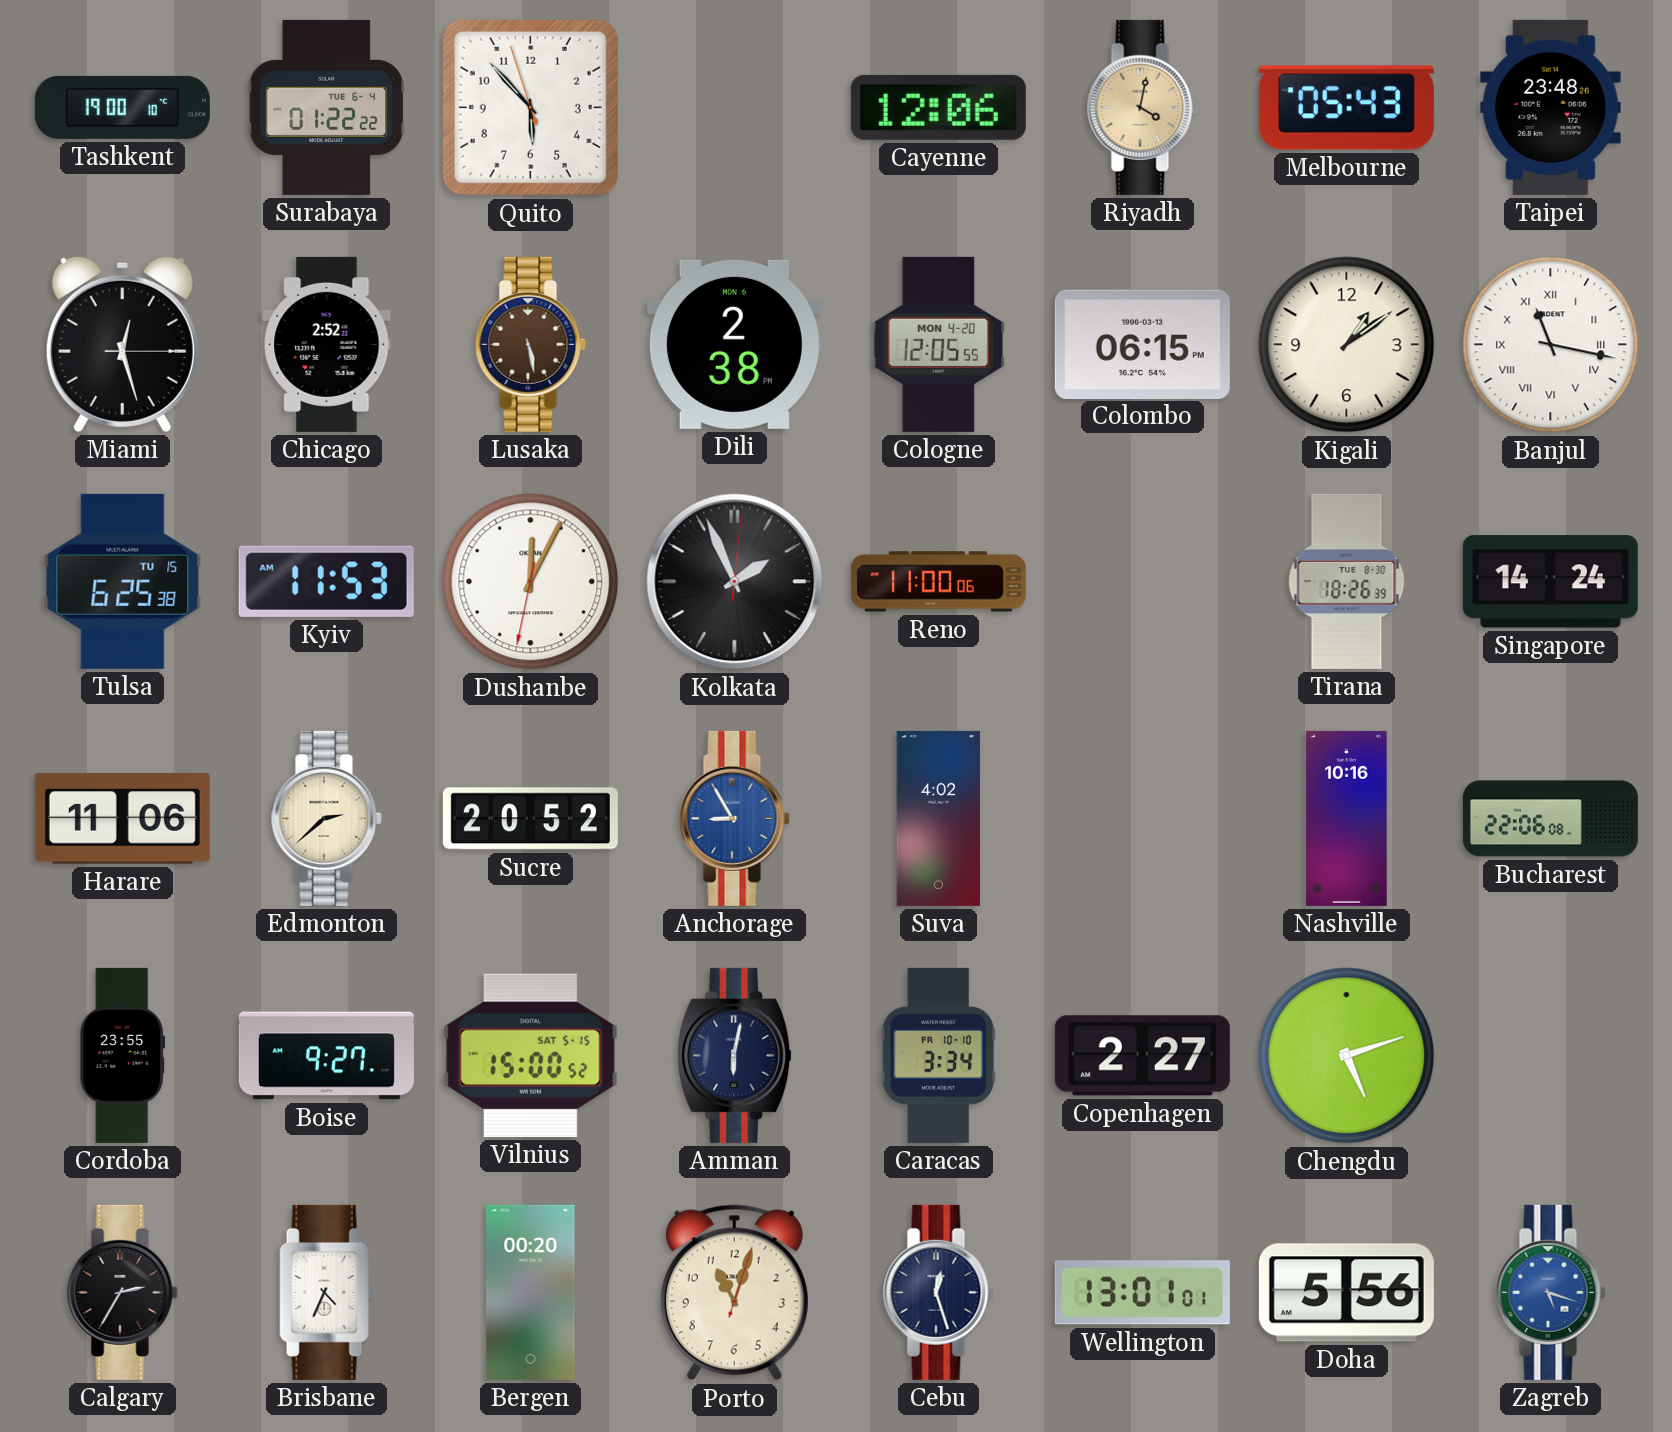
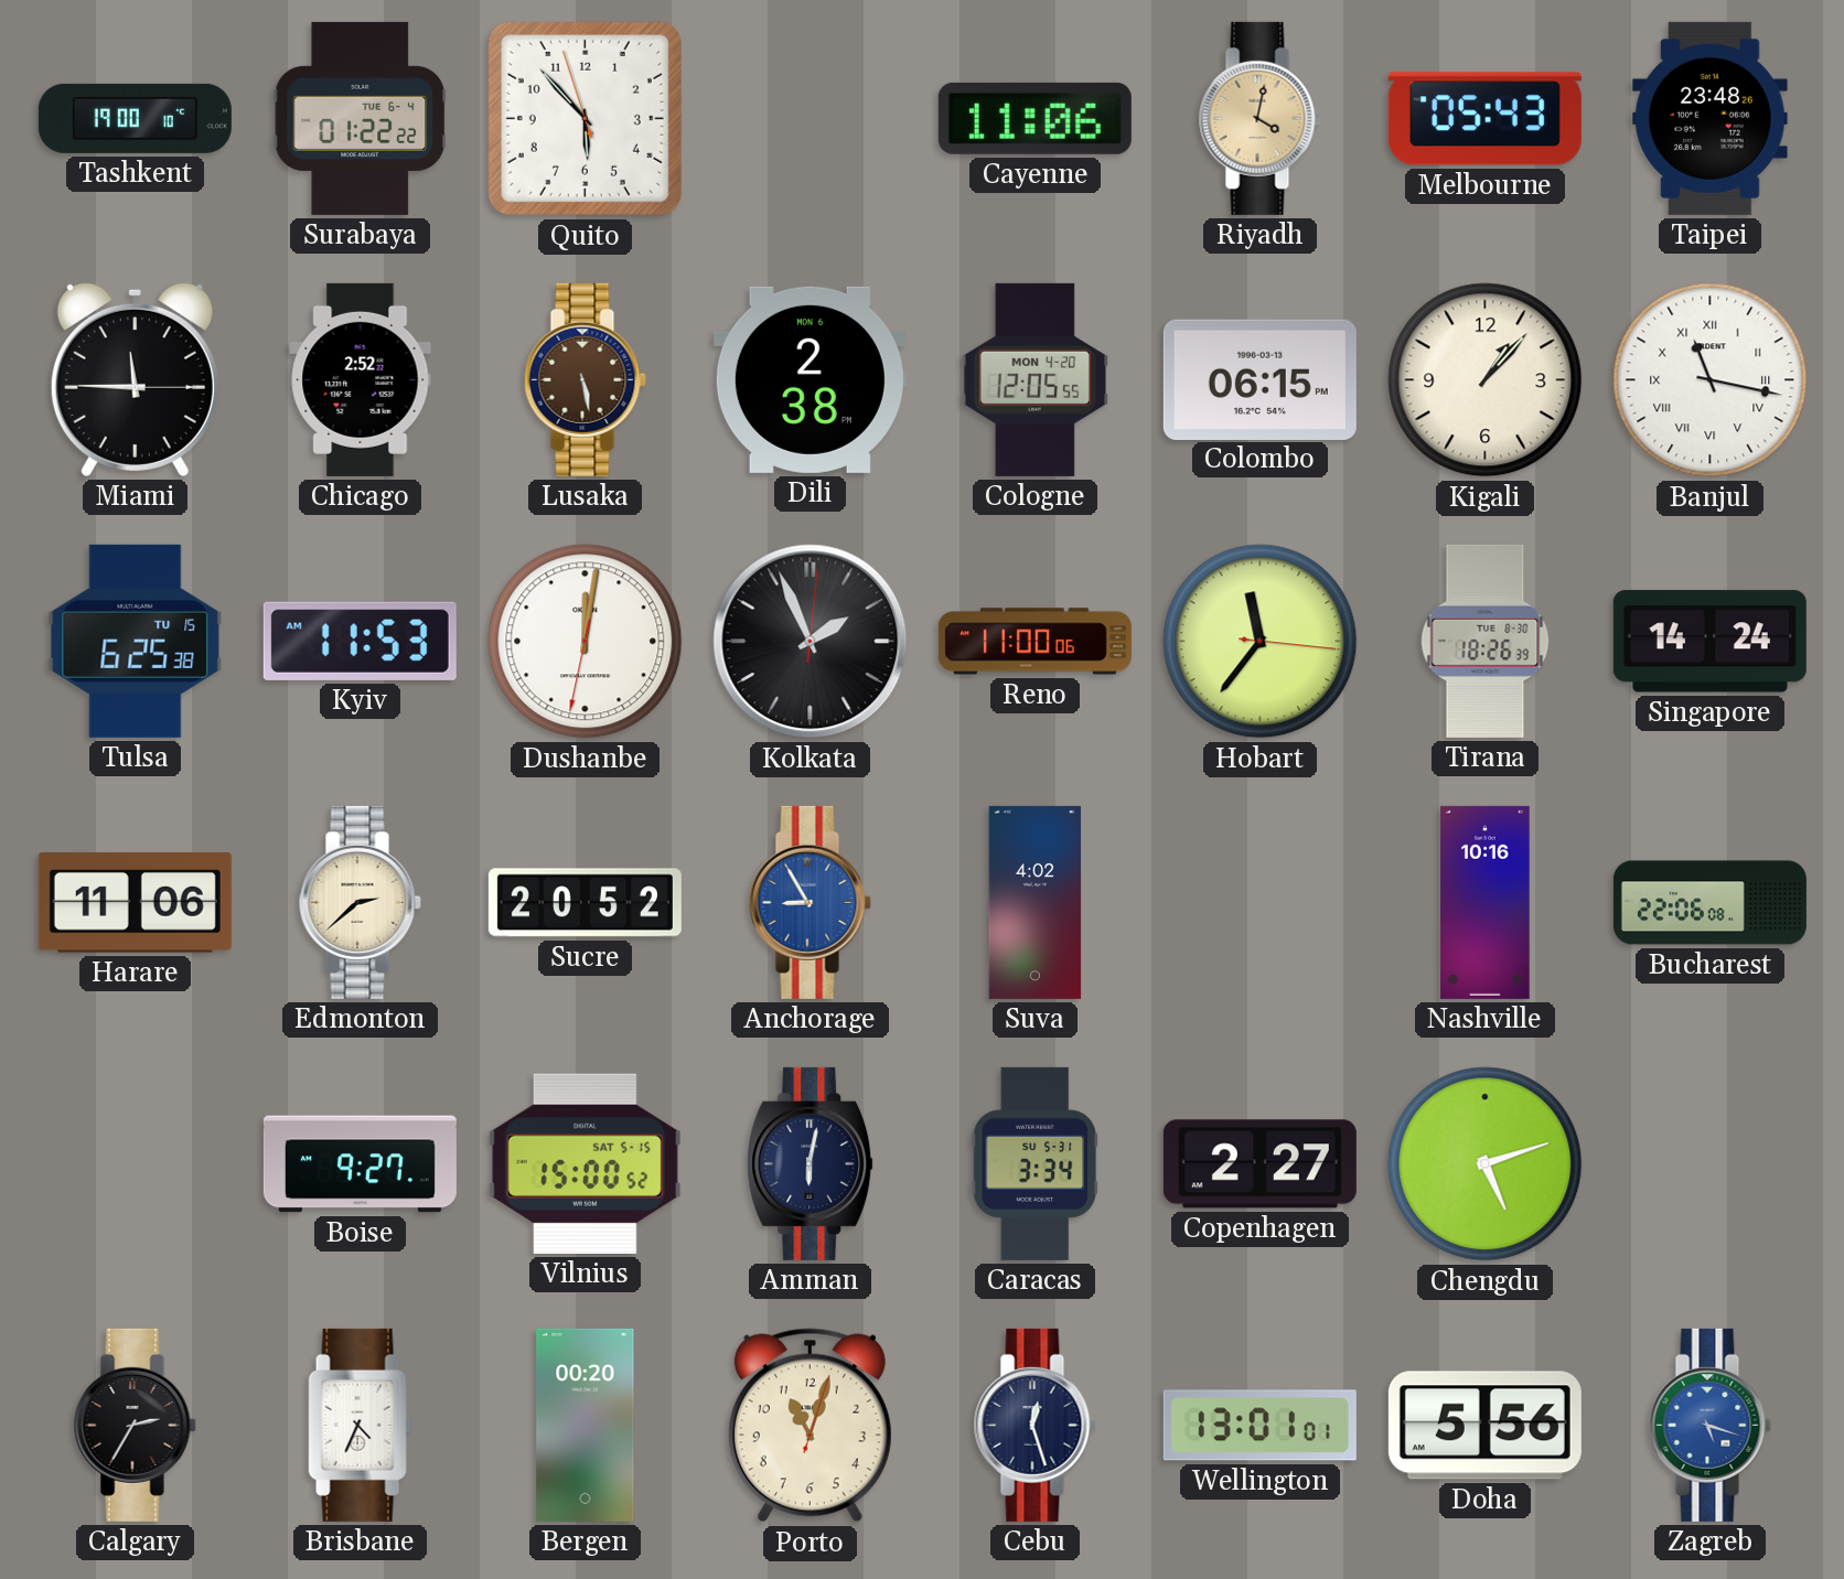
Cayenne: 12:06 -> 11:06
Miami: 12:27 -> 11:45
Kigali: 1:09 -> 1:07
Dushanbe: 12:04 -> 12:01
Hobart: none -> 11:36
Cordoba: 23:55 -> none
Caracas date: FR 10-10 -> SU 5-31
